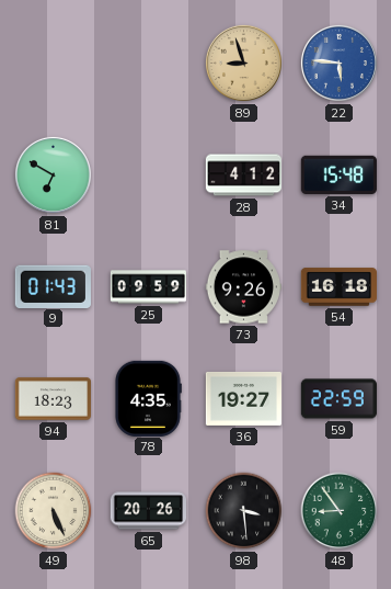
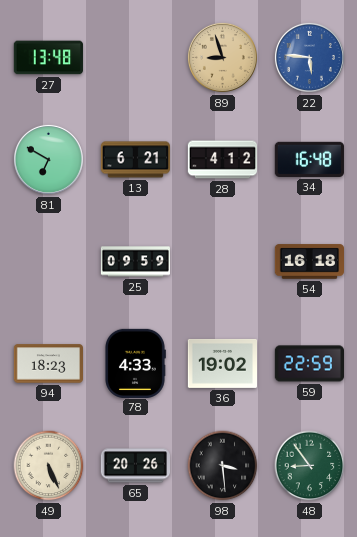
27: none -> 13:48
13: none -> 6:21
34: 15:48 -> 16:48
9: 01:43 -> none
73: 9:26 -> none
78: 4:35 -> 4:33
36: 19:27 -> 19:02
